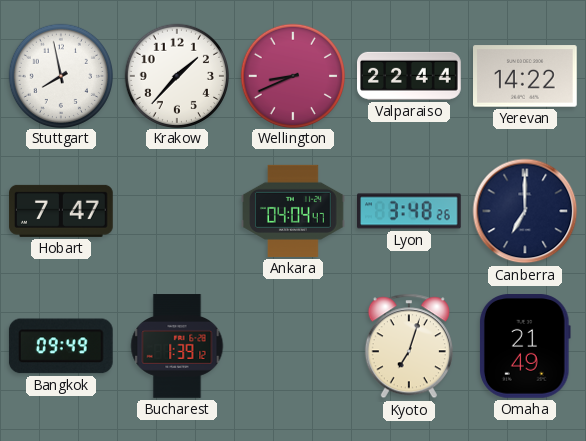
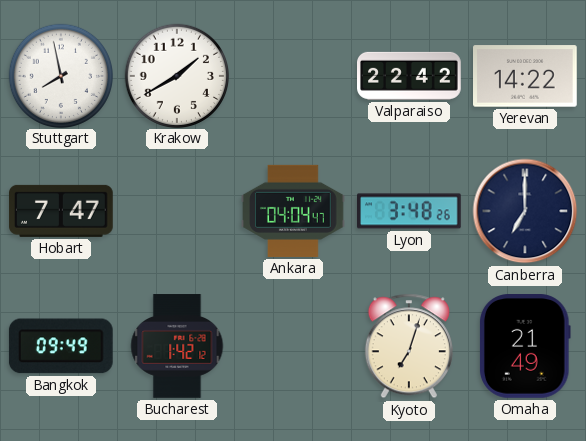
Krakow: 1:37 -> 1:40
Wellington: 8:41 -> none
Valparaiso: 22:44 -> 22:42
Bucharest: 1:39 -> 1:42
